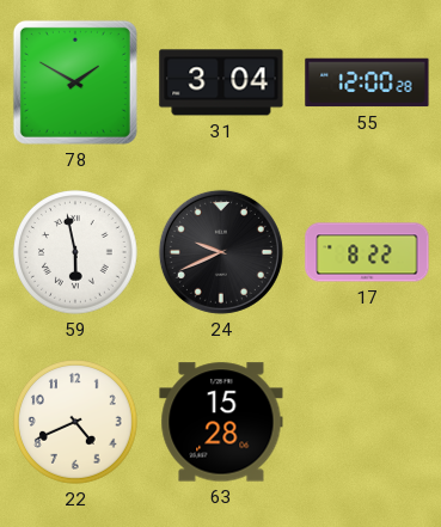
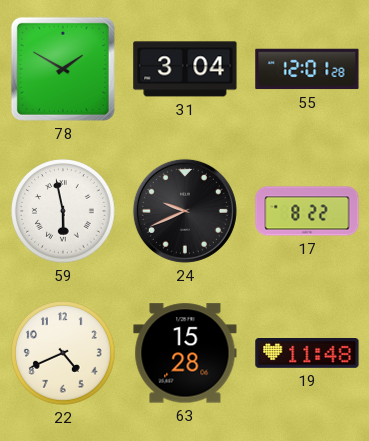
55: 12:00 -> 12:01
19: none -> 11:48
